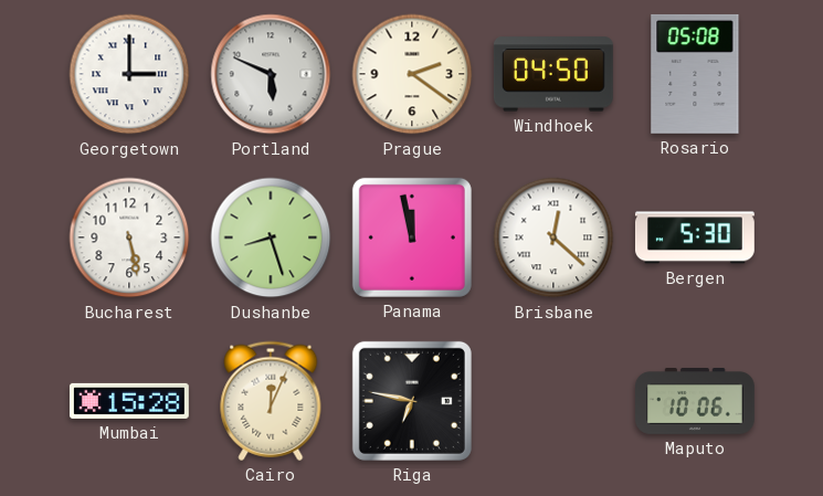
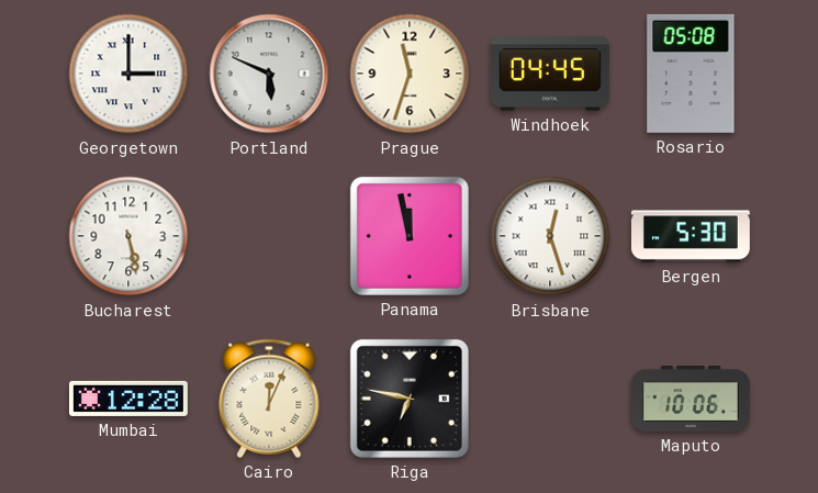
Prague: 2:21 -> 11:33
Windhoek: 04:50 -> 04:45
Dushanbe: 8:27 -> none
Brisbane: 12:22 -> 12:27
Mumbai: 15:28 -> 12:28
